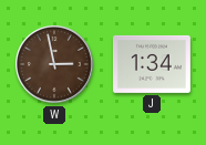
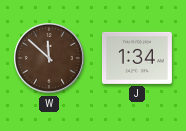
W: 2:58 -> 11:52
